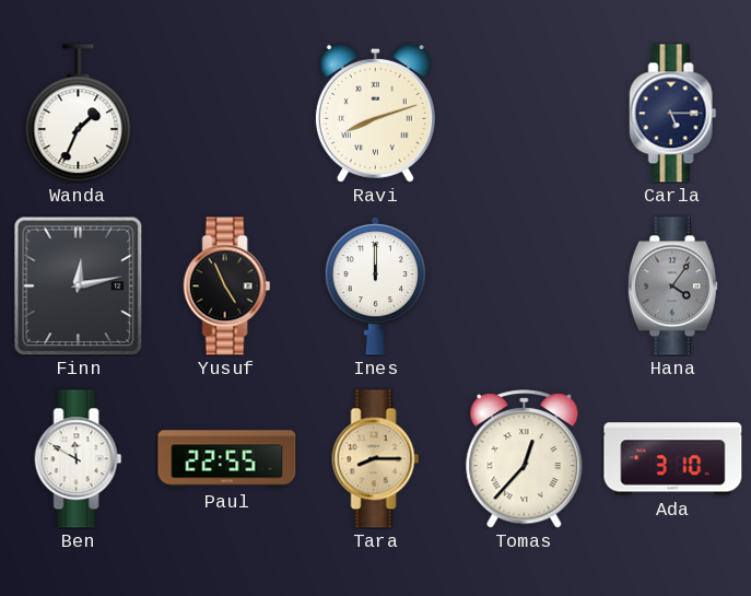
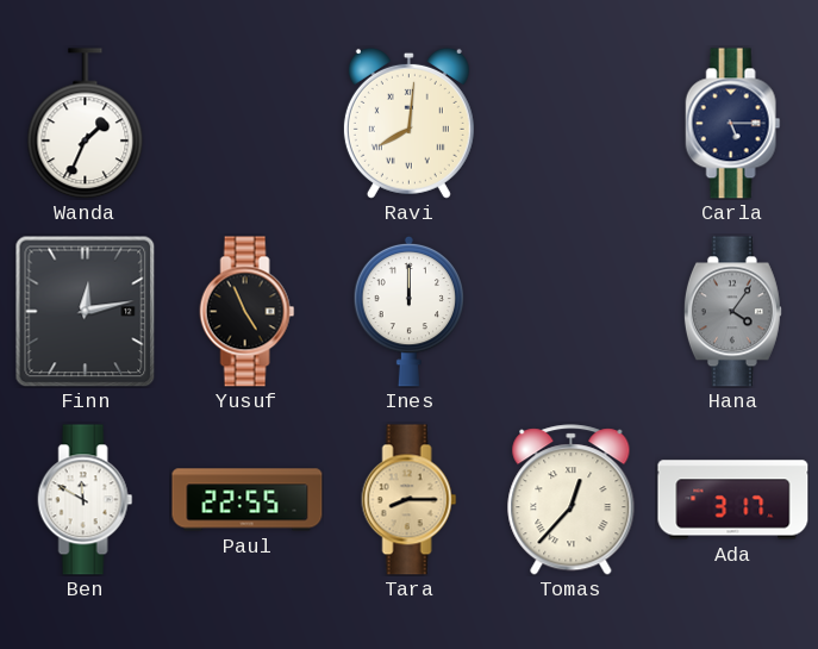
Ravi: 8:12 -> 8:01
Ada: 3:10 -> 3:17
